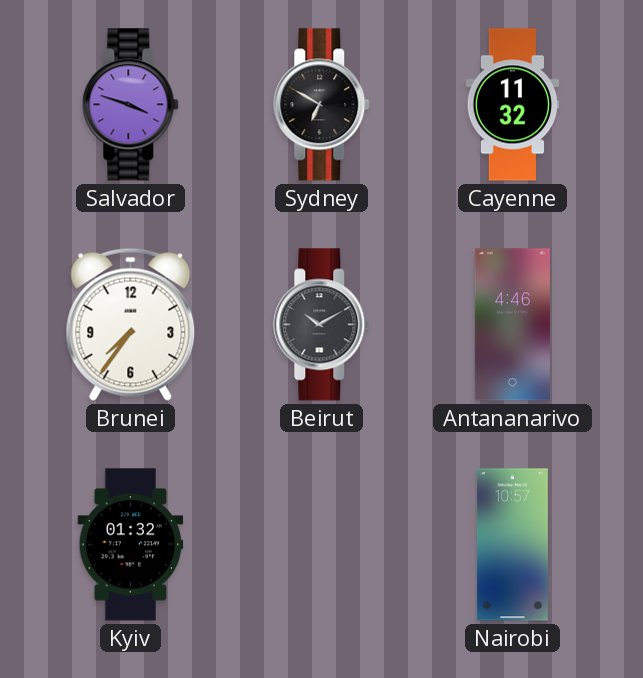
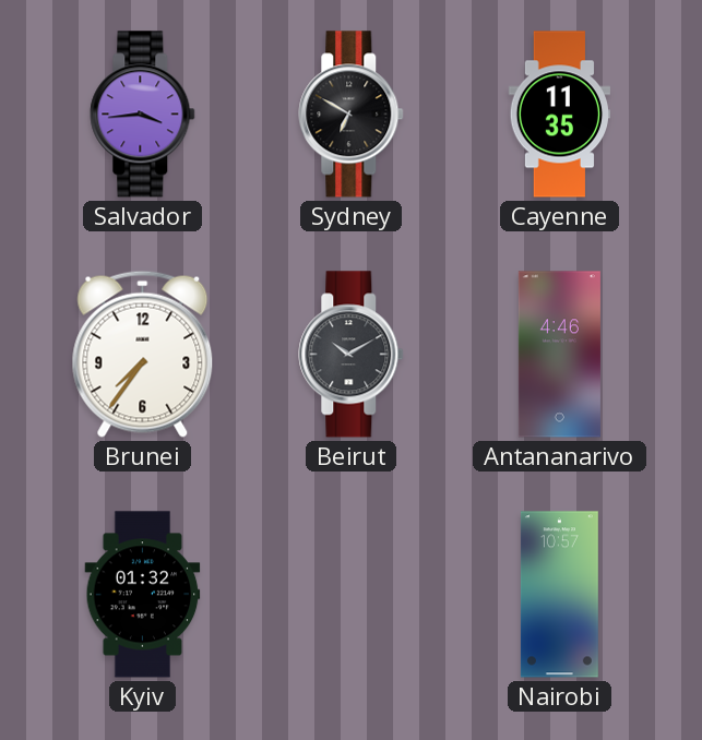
Salvador: 3:48 -> 3:44
Cayenne: 11:32 -> 11:35
